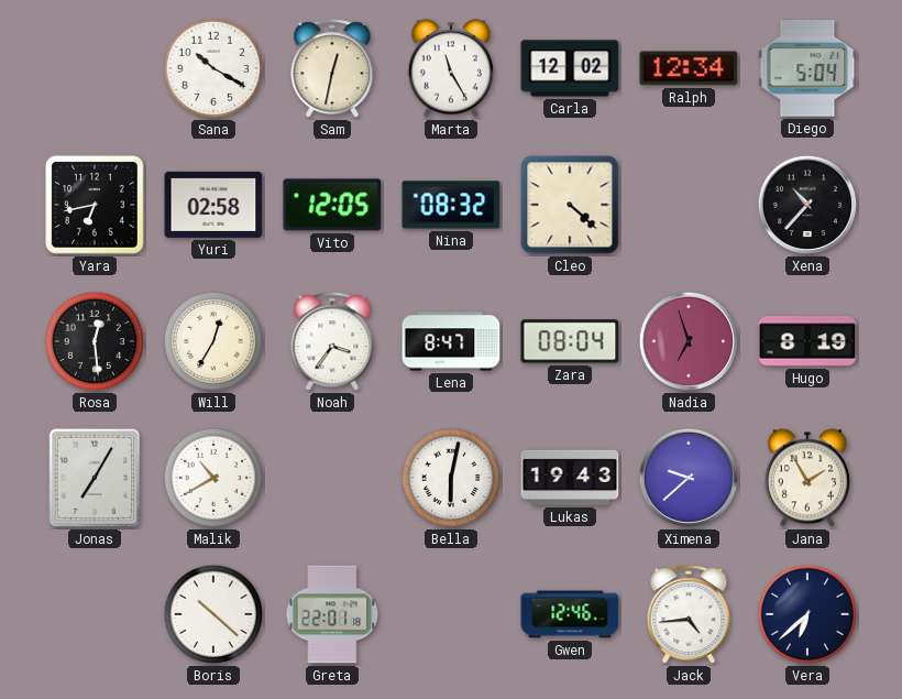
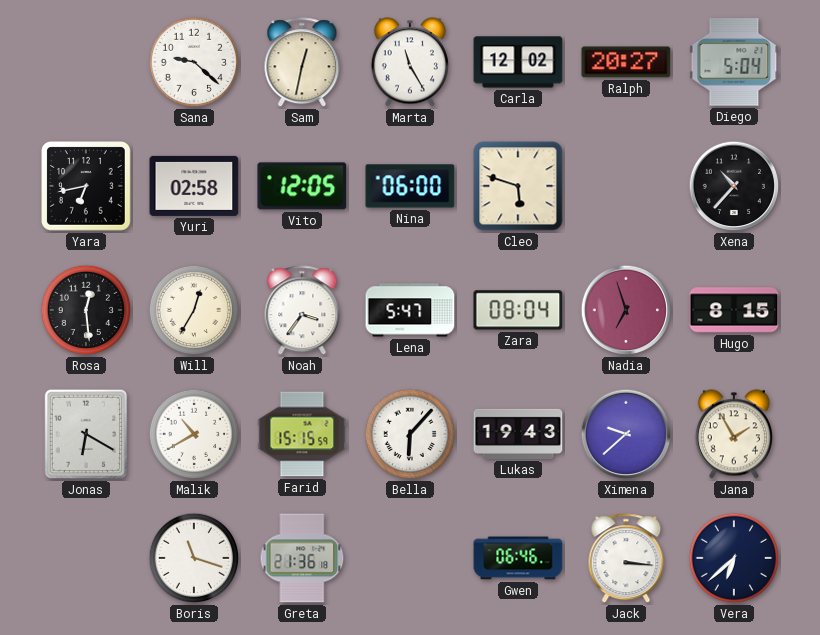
Sana: 10:20 -> 9:22
Ralph: 12:34 -> 20:27
Nina: 08:32 -> 06:00
Cleo: 4:22 -> 5:48
Lena: 8:47 -> 5:47
Hugo: 8:19 -> 8:15
Jonas: 7:05 -> 6:20
Farid: none -> 15:15
Bella: 6:02 -> 6:07
Boris: 10:22 -> 11:18
Greta: 22:01 -> 21:36
Gwen: 12:46 -> 06:46
Jack: 4:44 -> 3:16
